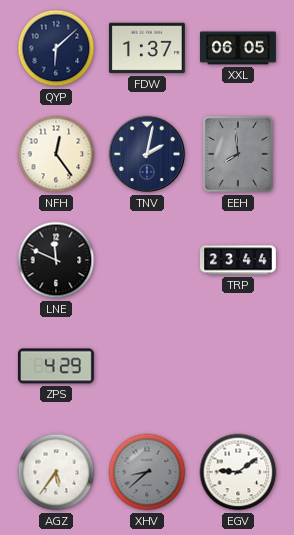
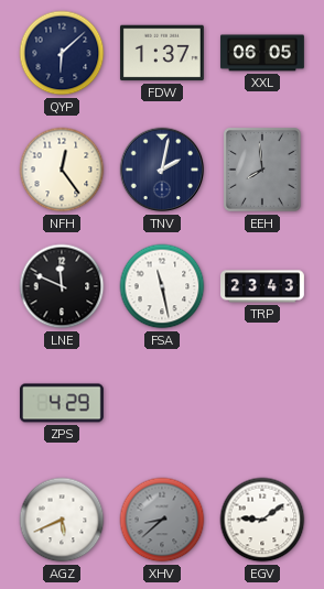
FSA: none -> 11:28
TRP: 23:44 -> 23:43
AGZ: 5:36 -> 5:41
